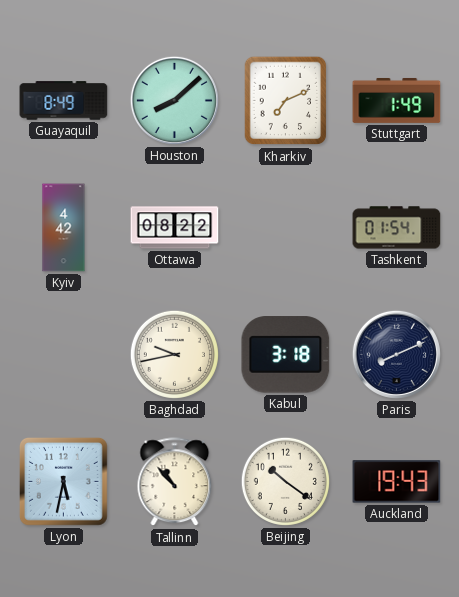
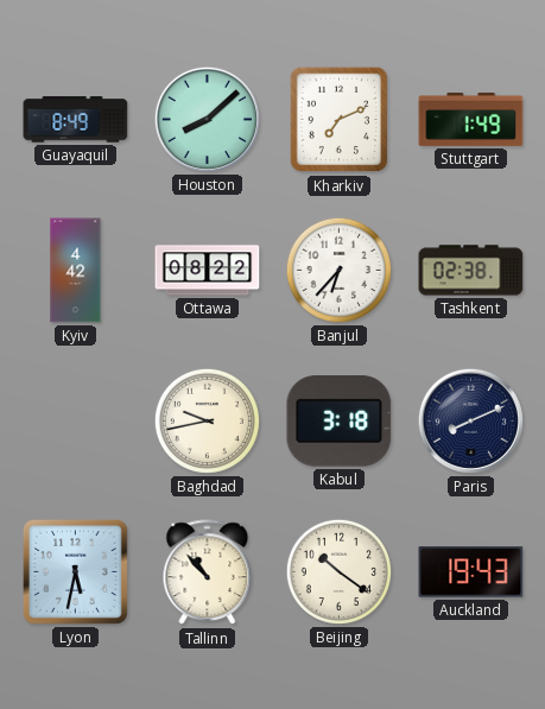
Banjul: none -> 6:37
Tashkent: 01:54 -> 02:38
